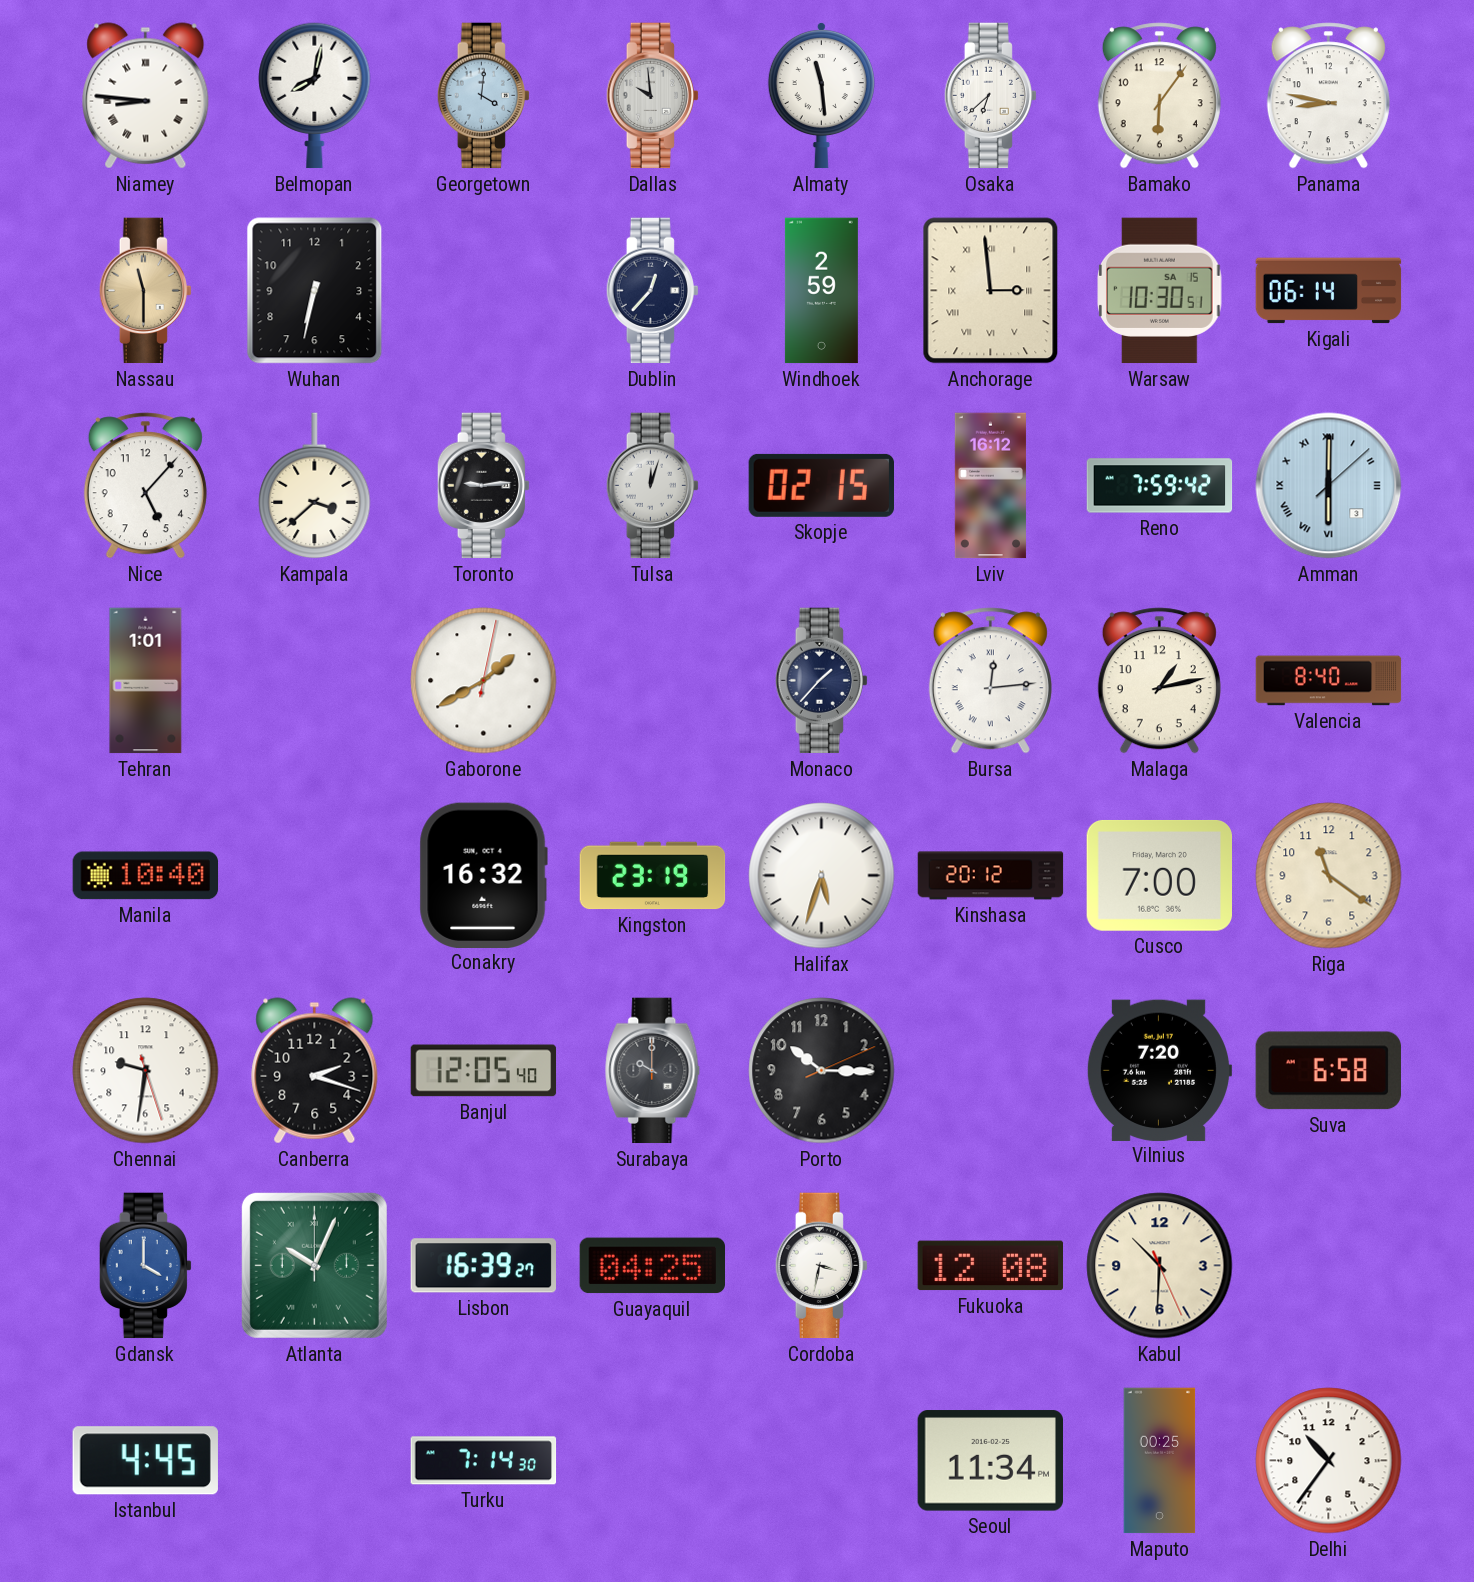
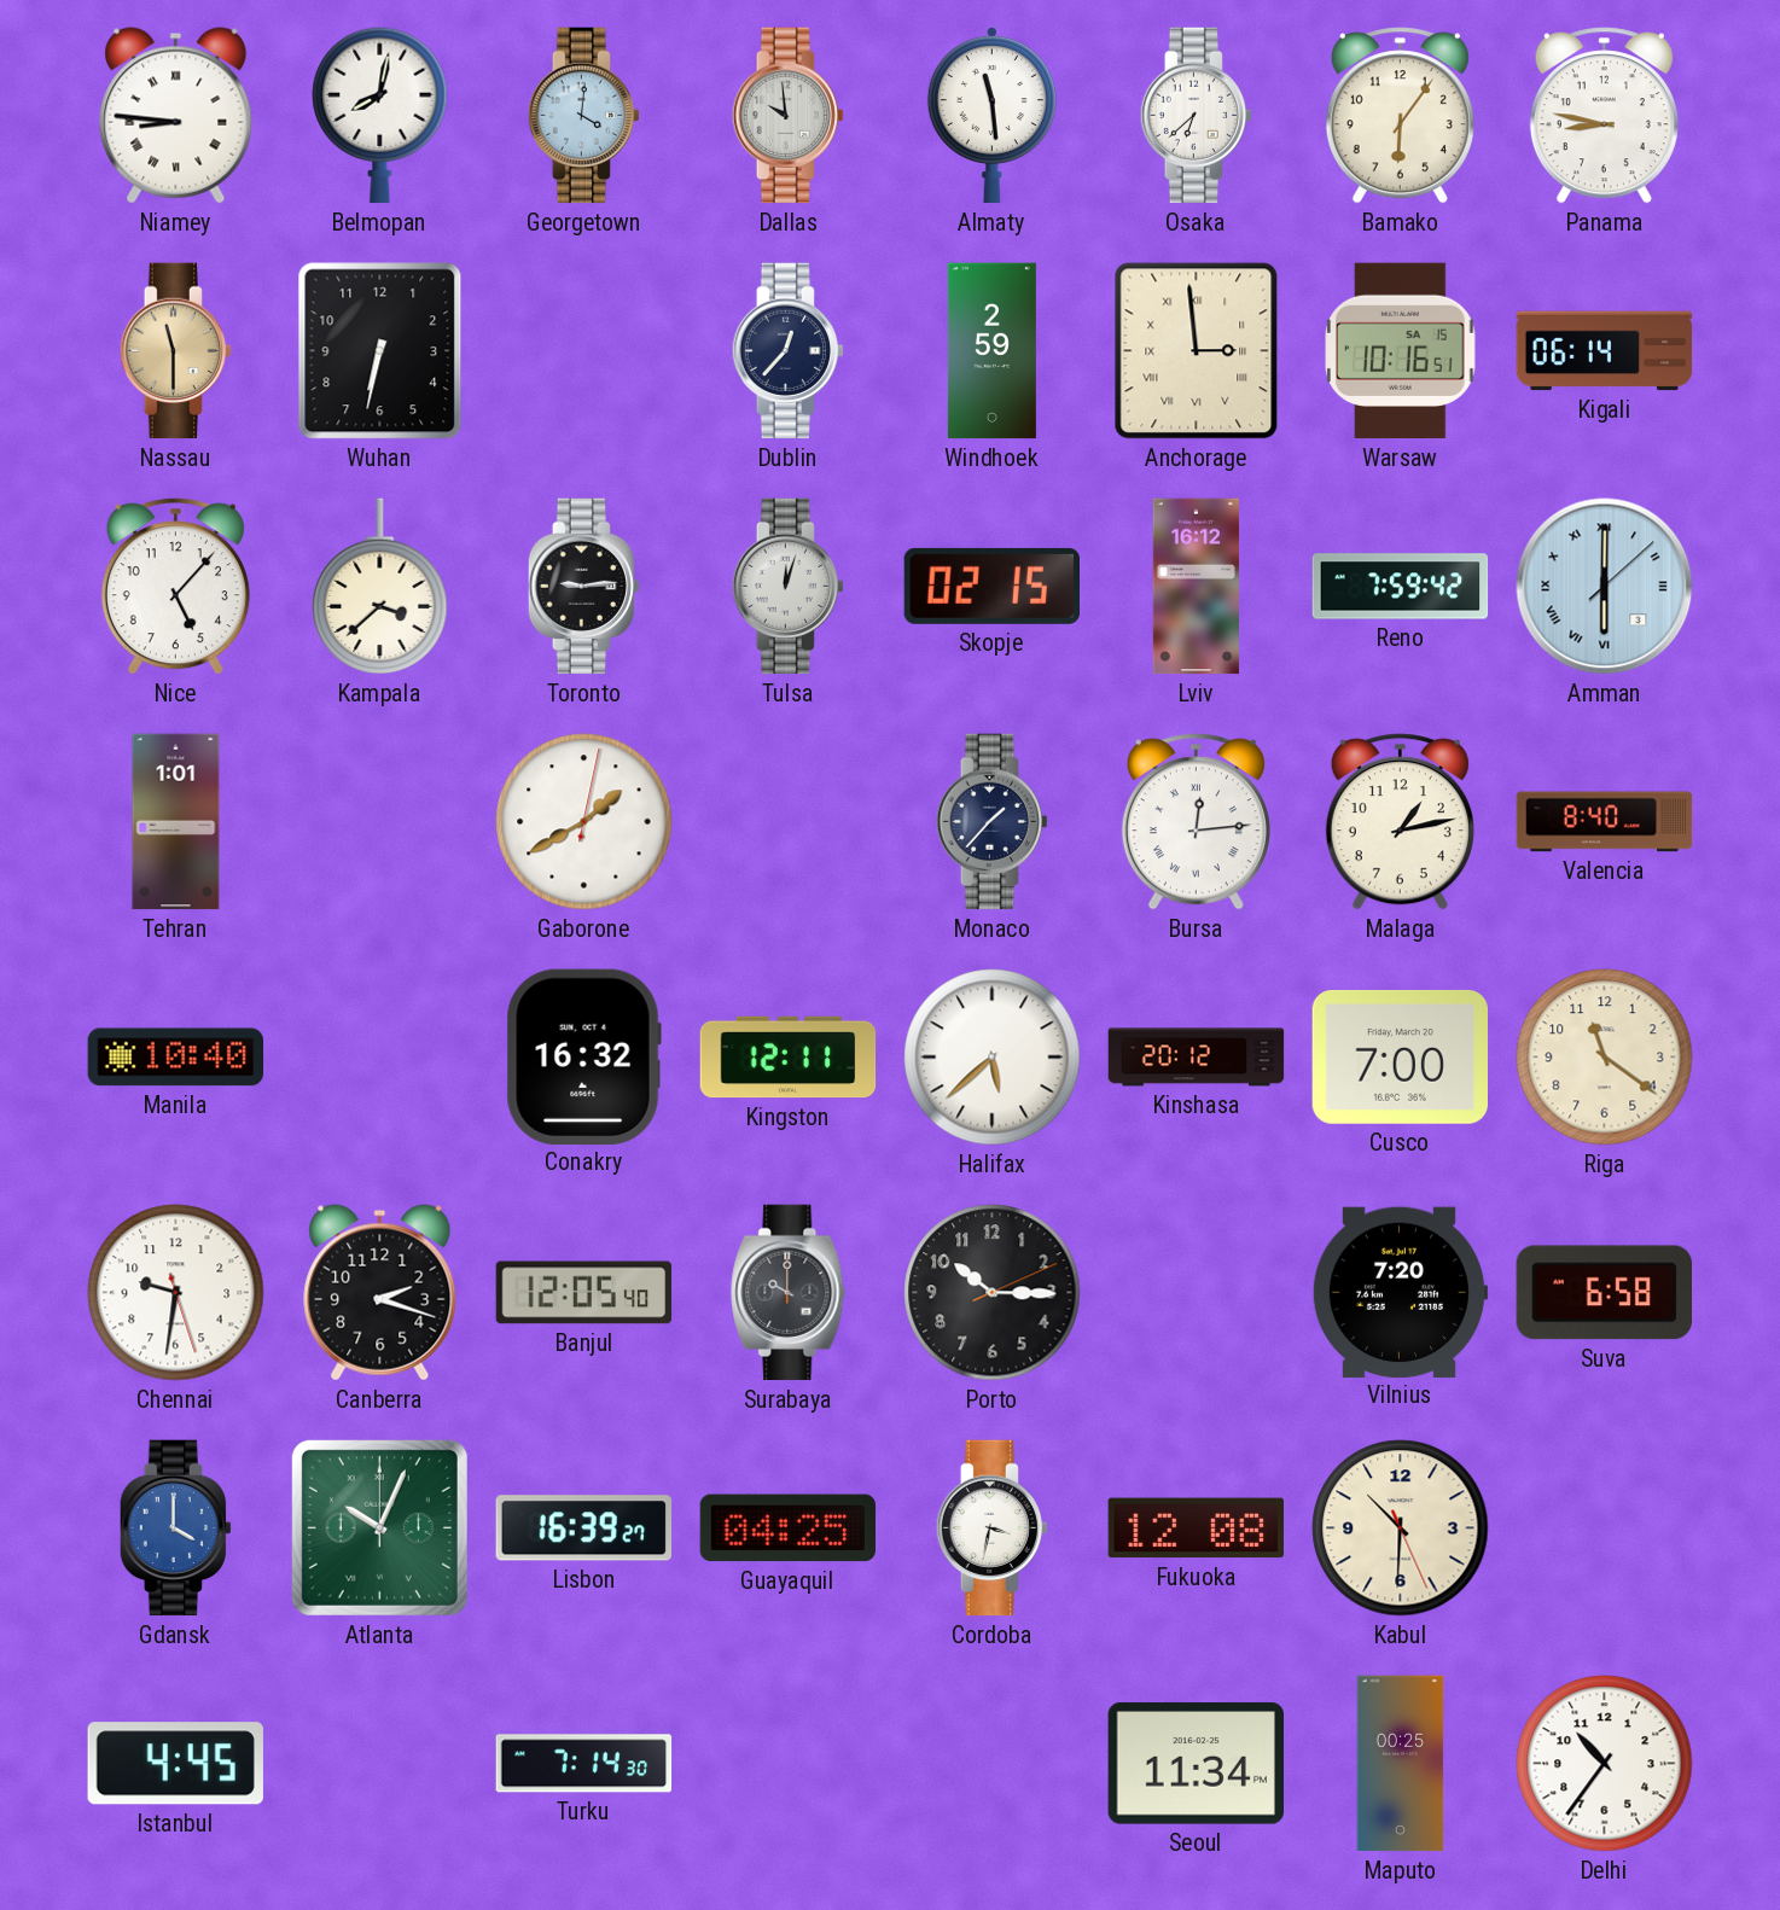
Warsaw: 10:30 -> 10:16
Kingston: 23:19 -> 12:11
Halifax: 5:33 -> 5:38
